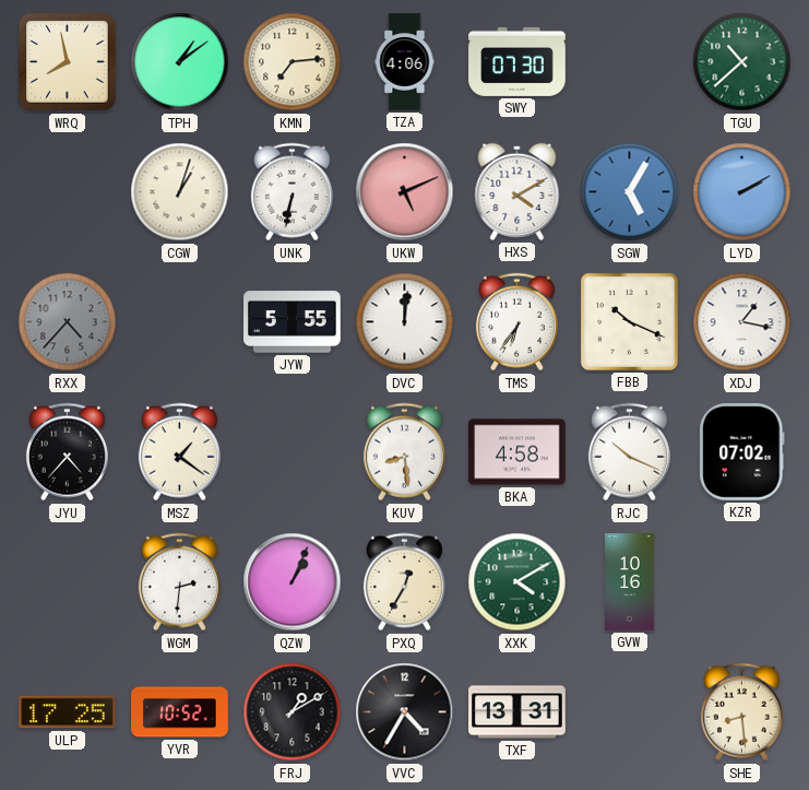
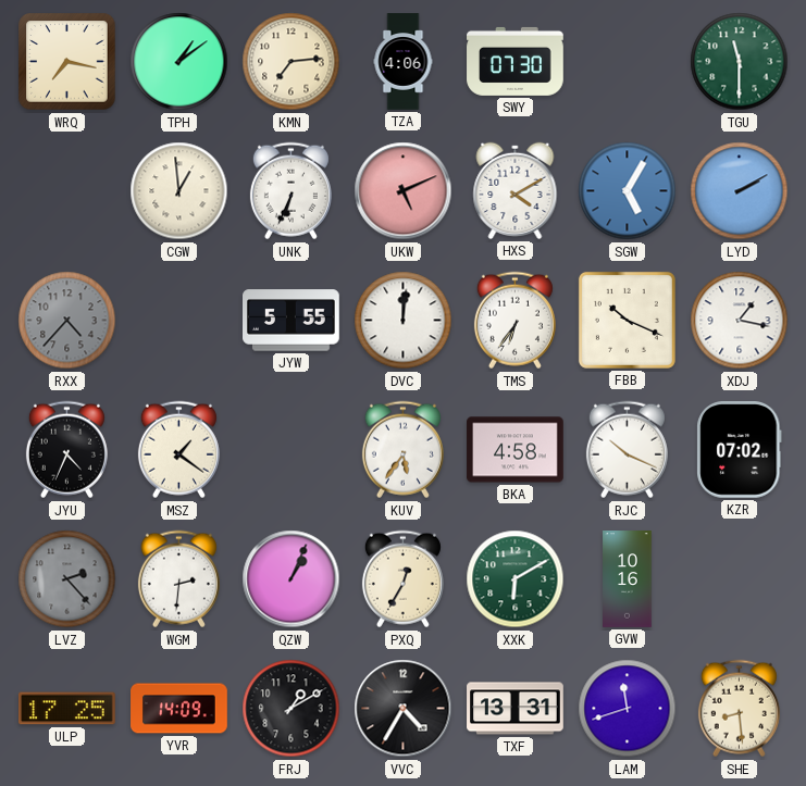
WRQ: 7:58 -> 7:17
TGU: 10:38 -> 11:30
CGW: 1:03 -> 12:59
UNK: 6:32 -> 6:34
JYU: 4:37 -> 4:34
KUV: 8:29 -> 5:36
LVZ: none -> 2:23
XXK: 4:10 -> 6:10
YVR: 10:52 -> 14:09
LAM: none -> 11:42
